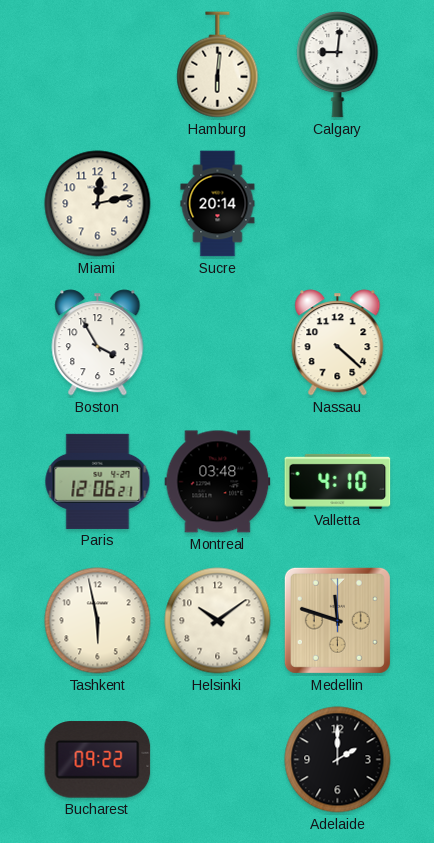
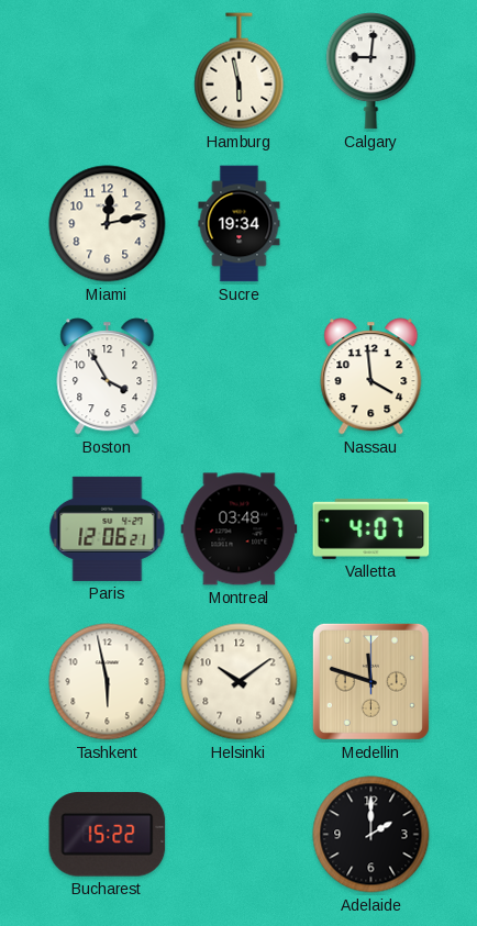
Hamburg: 6:01 -> 5:58
Sucre: 20:14 -> 19:34
Nassau: 4:22 -> 3:59
Valletta: 4:10 -> 4:07
Bucharest: 09:22 -> 15:22
